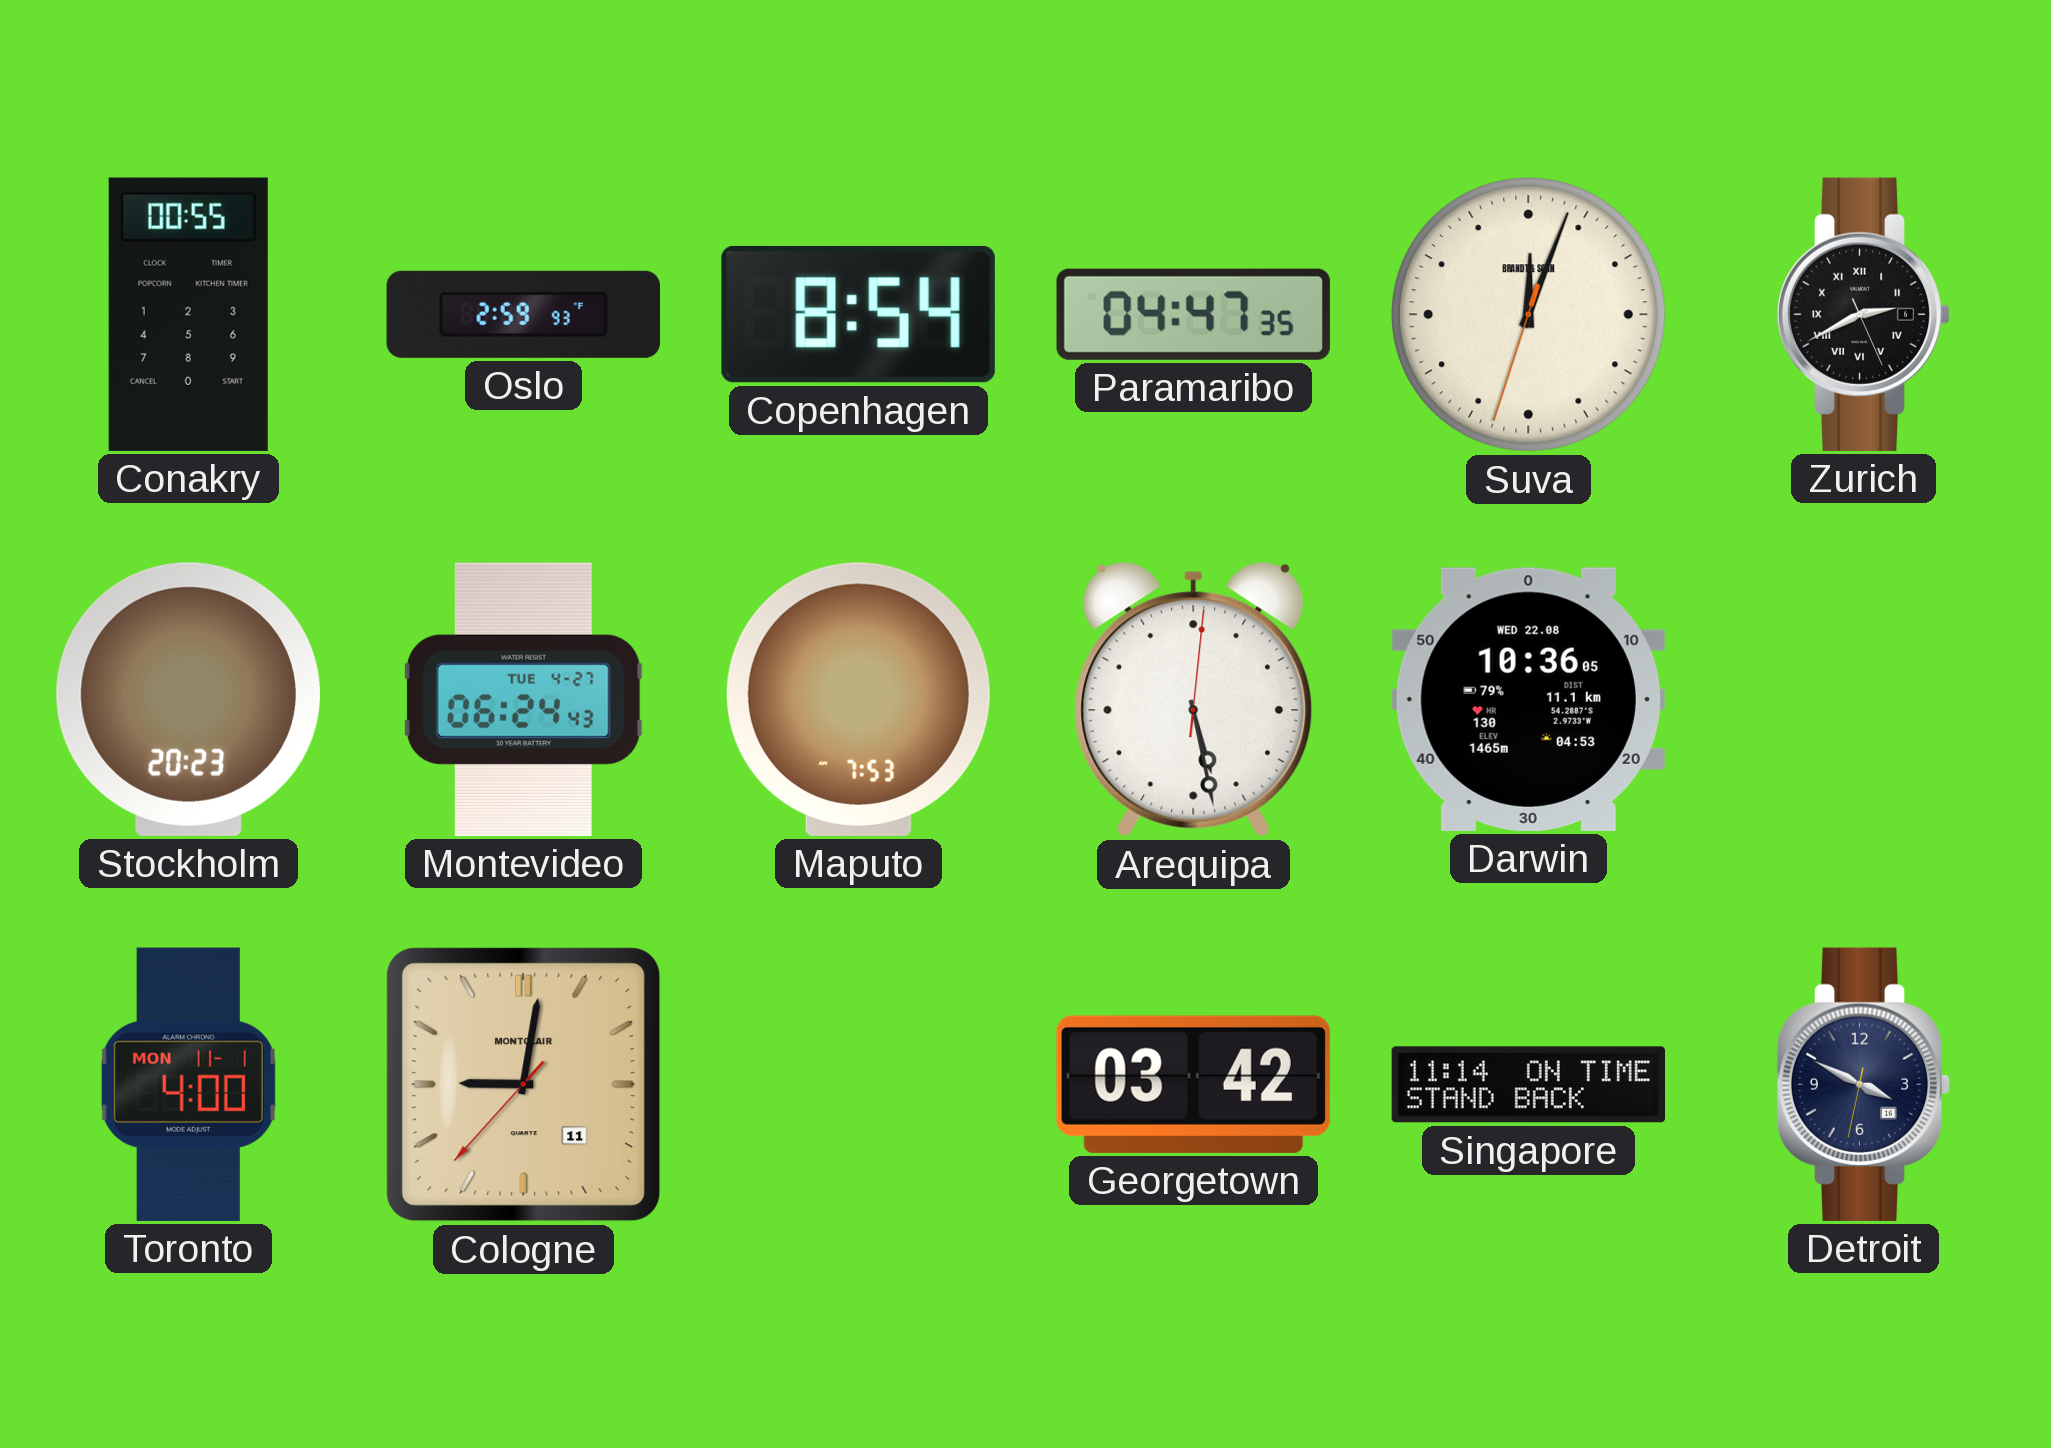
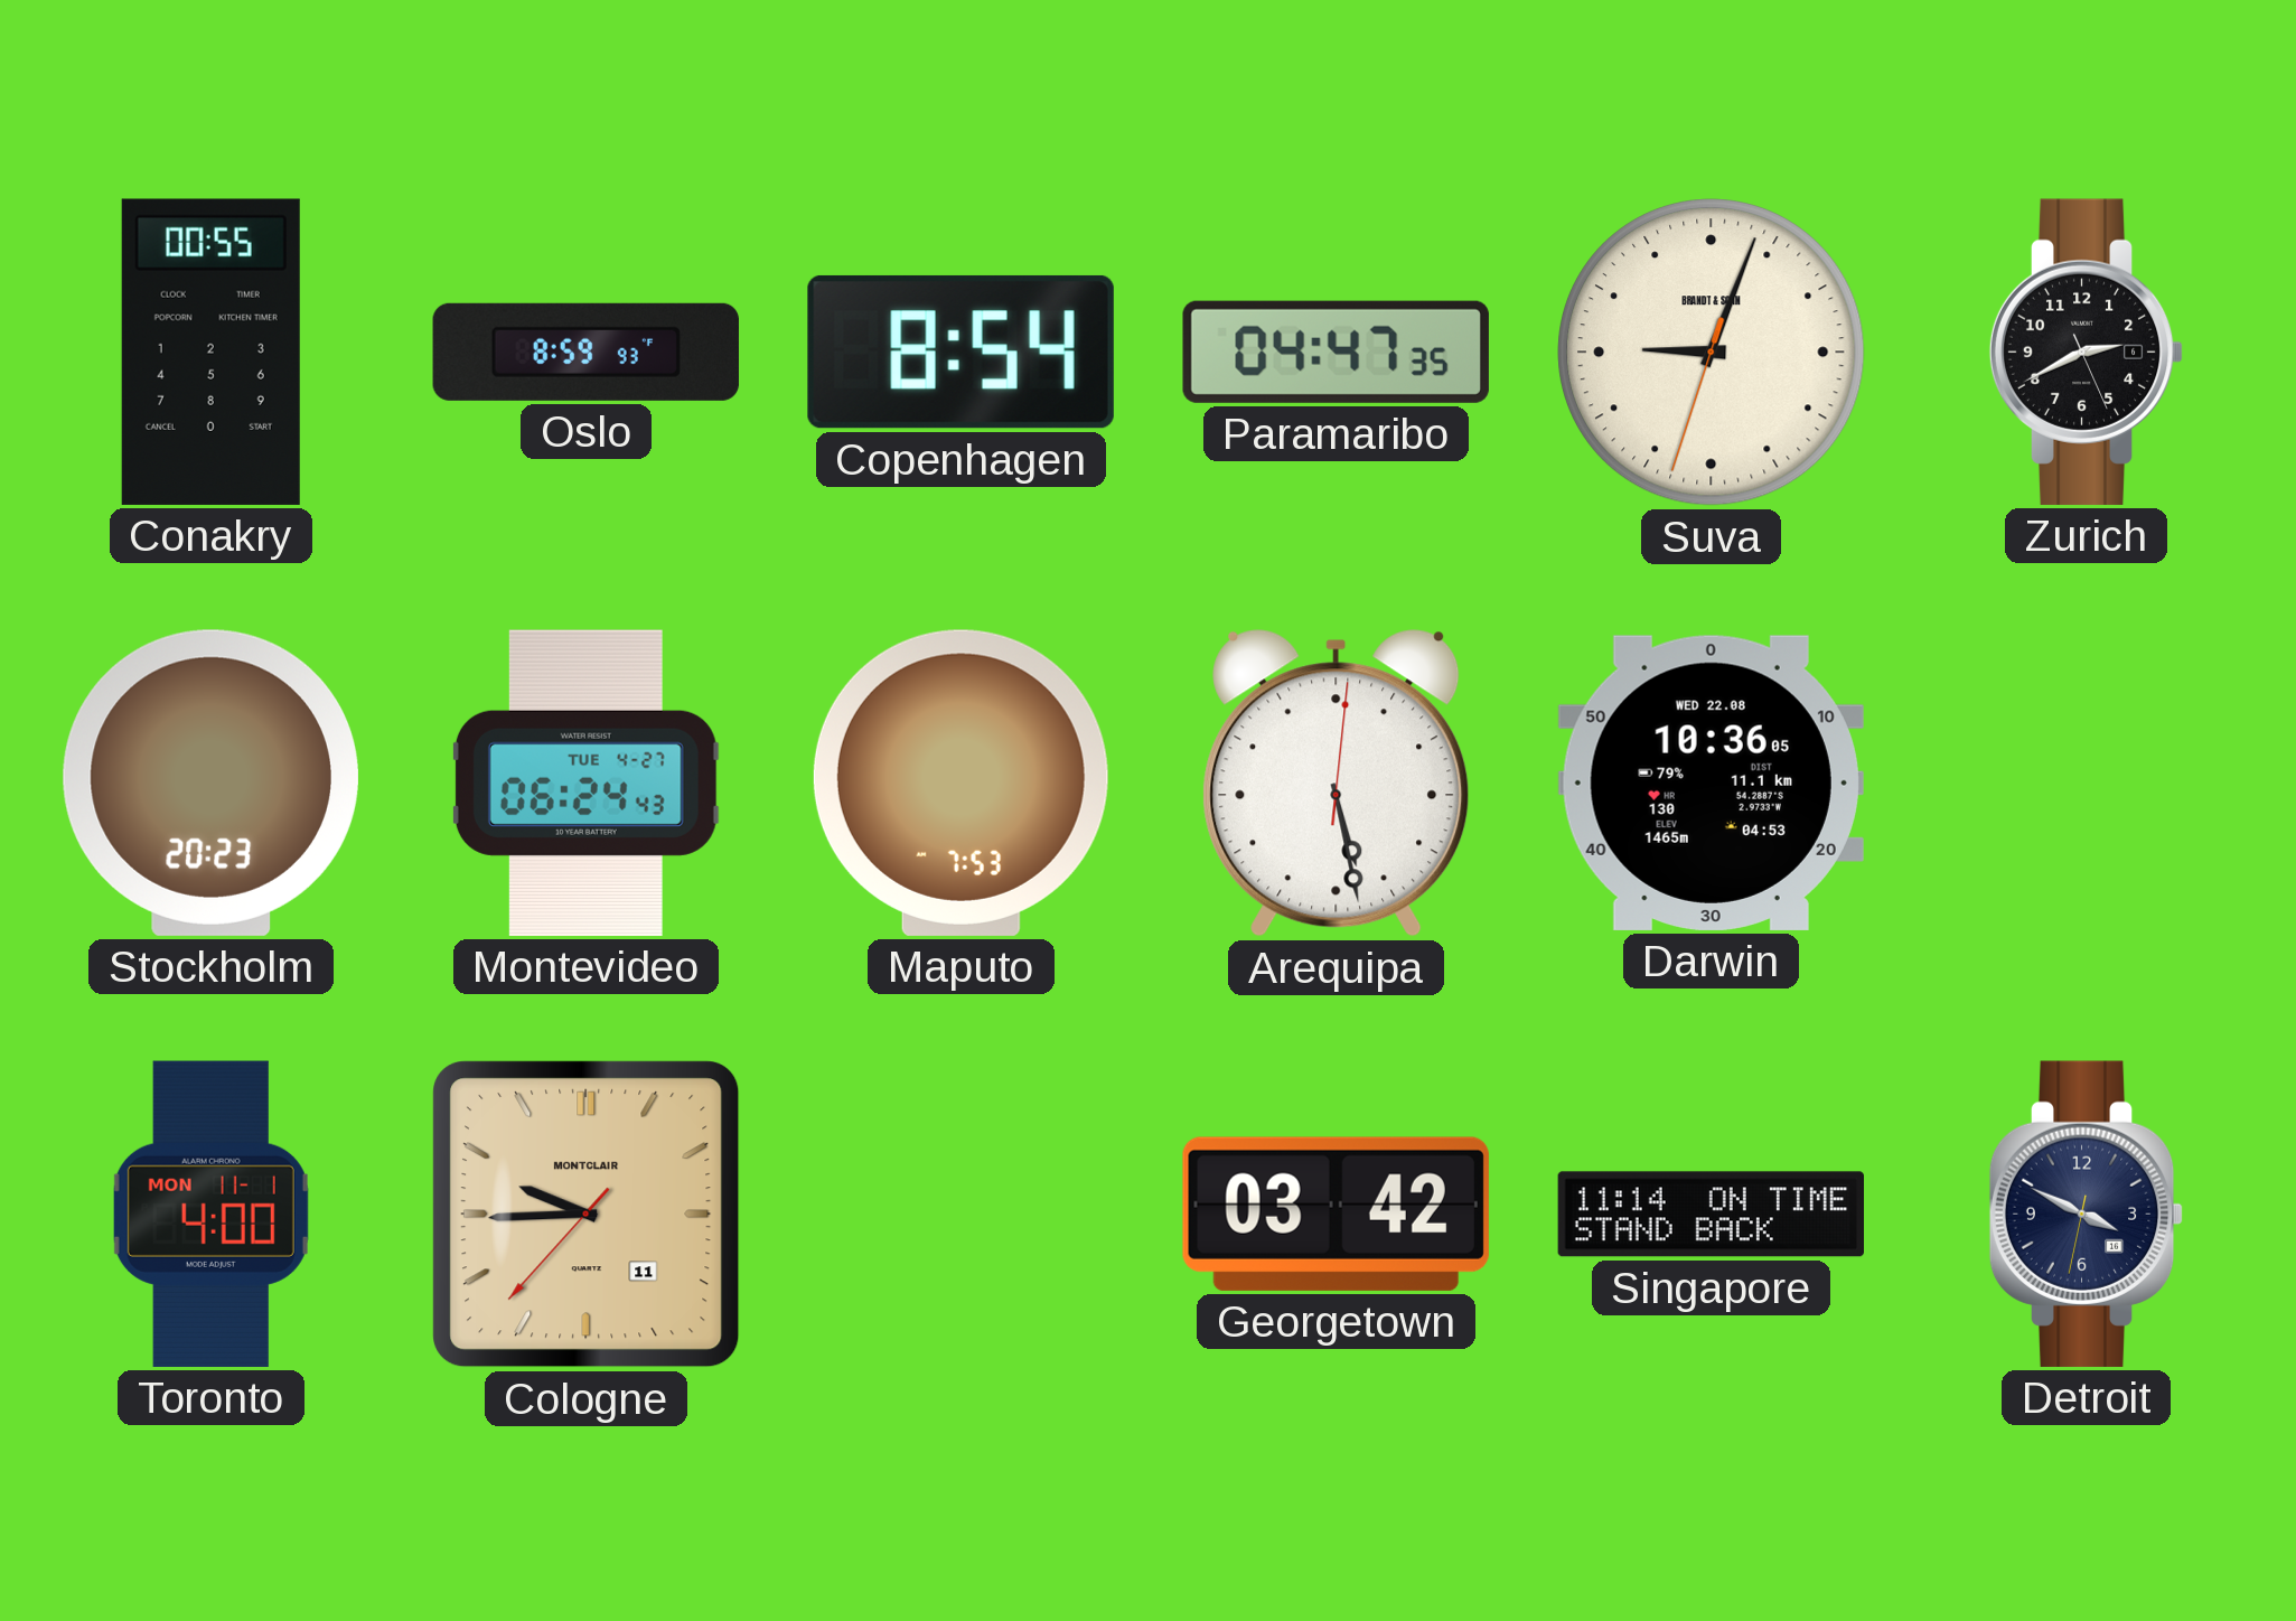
Oslo: 2:59 -> 8:59
Suva: 12:03 -> 9:03
Zurich numerals: Roman -> Arabic
Cologne: 9:01 -> 9:44
